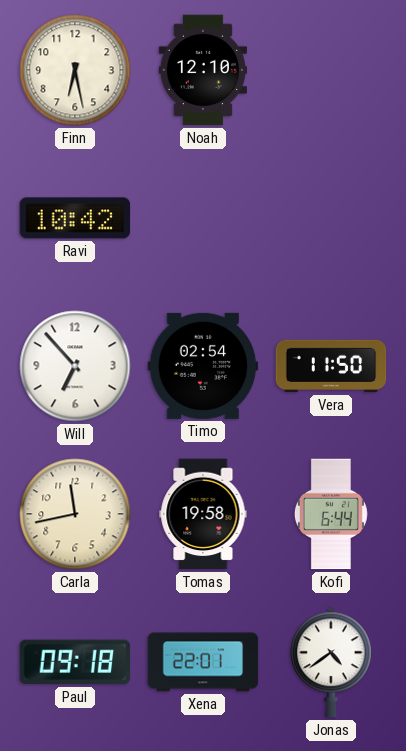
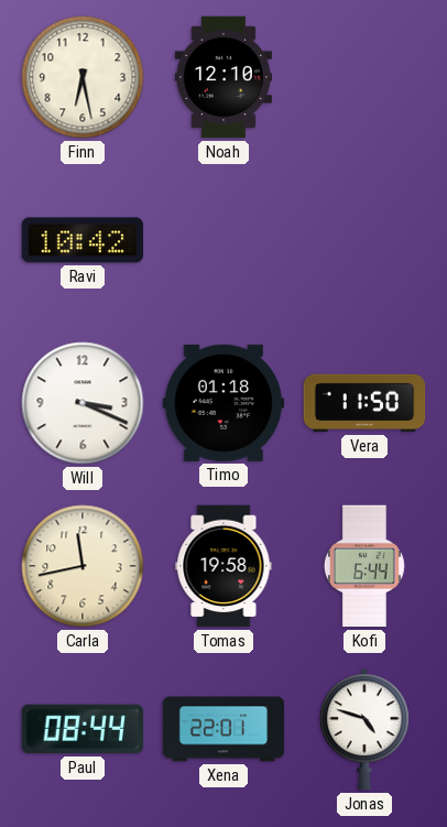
Will: 6:53 -> 3:19
Timo: 02:54 -> 01:18
Paul: 09:18 -> 08:44
Jonas: 4:39 -> 4:48
